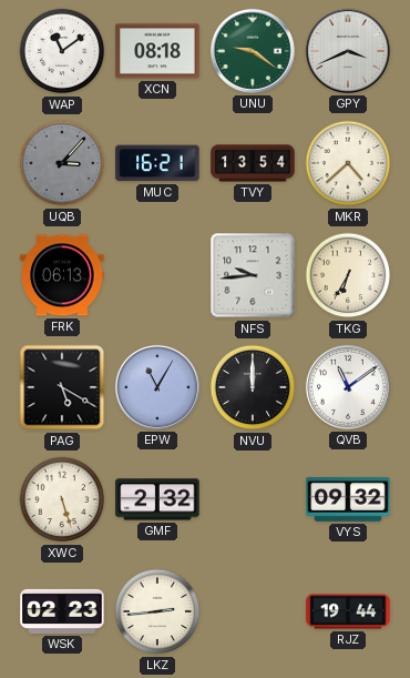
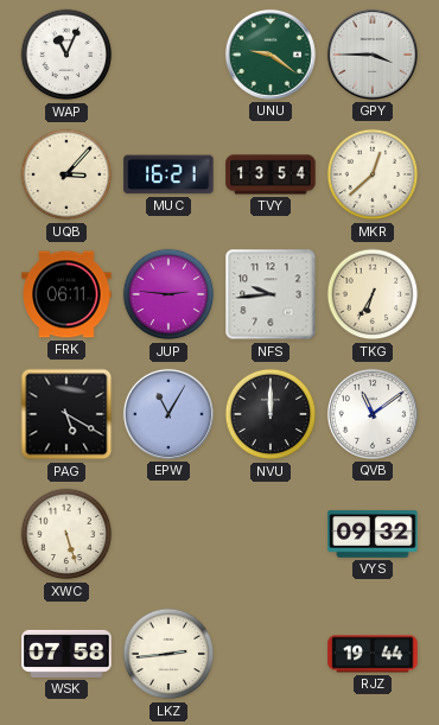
WAP: 11:09 -> 11:04
XCN: 08:18 -> none
GPY: 3:41 -> 3:45
UQB dial: grey -> cream
MKR: 4:38 -> 12:38
FRK: 06:13 -> 06:11
JUP: none -> 2:46
GMF: 2:32 -> none
WSK: 02:23 -> 07:58
